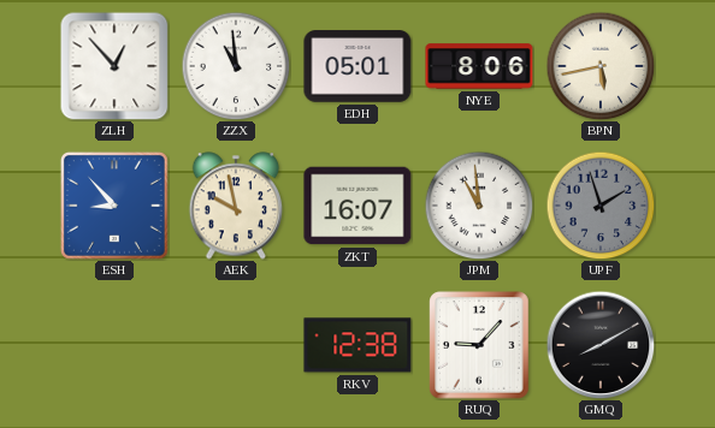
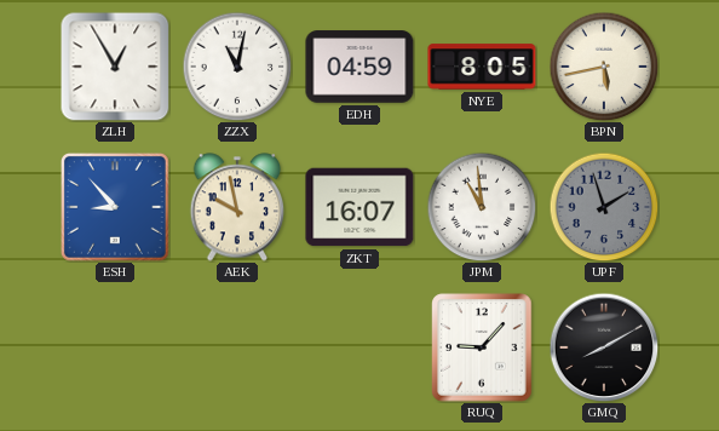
ZLH: 12:53 -> 12:55
ZZX: 10:59 -> 11:02
EDH: 05:01 -> 04:59
NYE: 8:06 -> 8:05
RKV: 12:38 -> none
